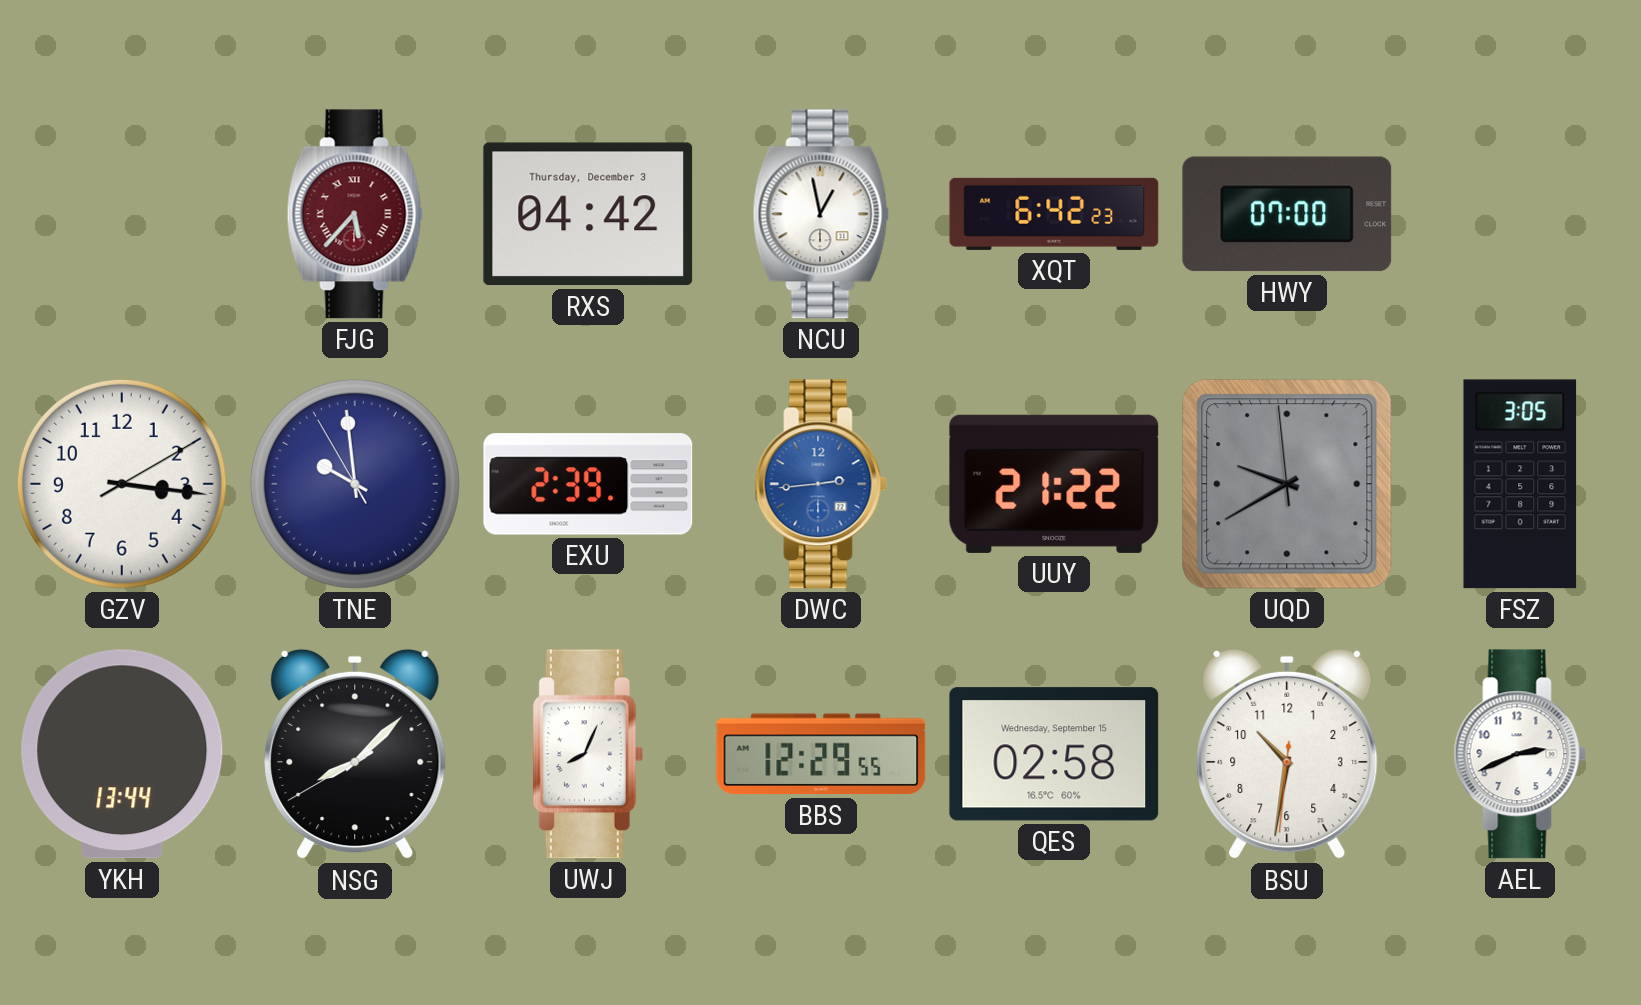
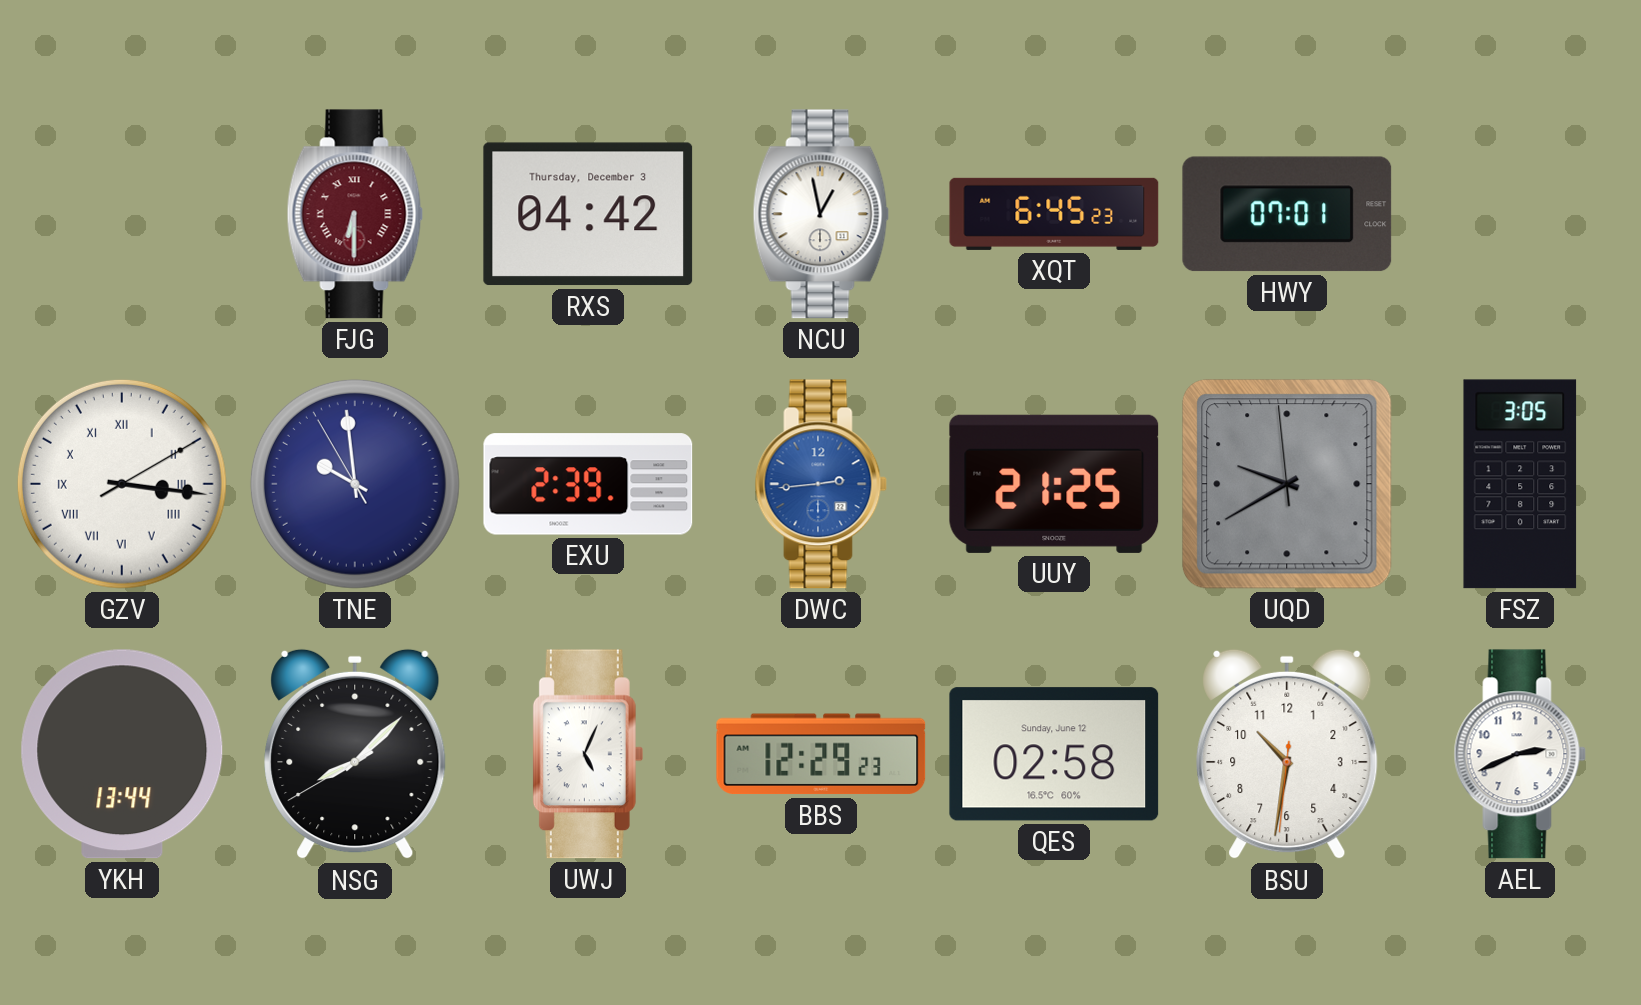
FJG: 5:37 -> 6:30
XQT: 6:42 -> 6:45
HWY: 07:00 -> 07:01
GZV numerals: Arabic -> Roman
UUY: 21:22 -> 21:25
UWJ: 8:04 -> 5:04
BBS: 12:29:55 -> 12:29:23
QES date: Wednesday, September 15 -> Sunday, June 12
